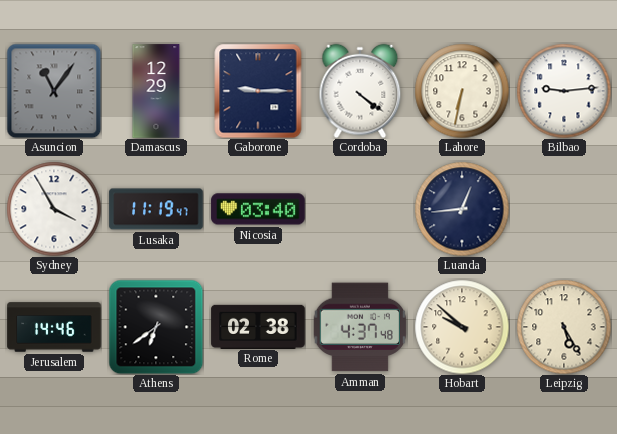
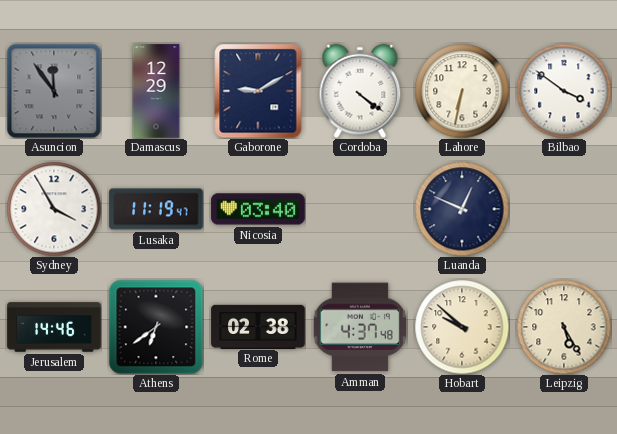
Asuncion: 11:06 -> 11:54
Gaborone: 9:15 -> 9:10
Bilbao: 9:14 -> 3:51
Luanda: 12:44 -> 12:49
